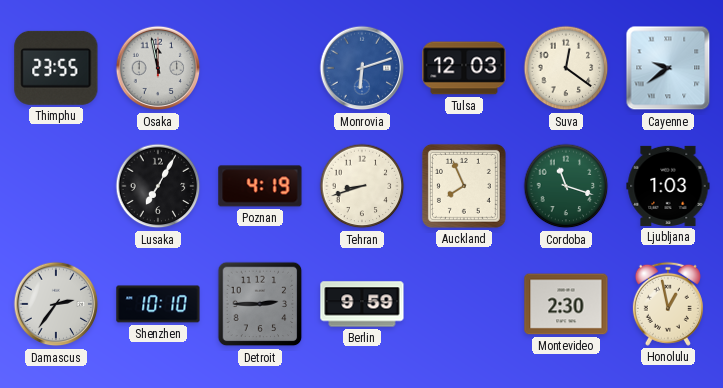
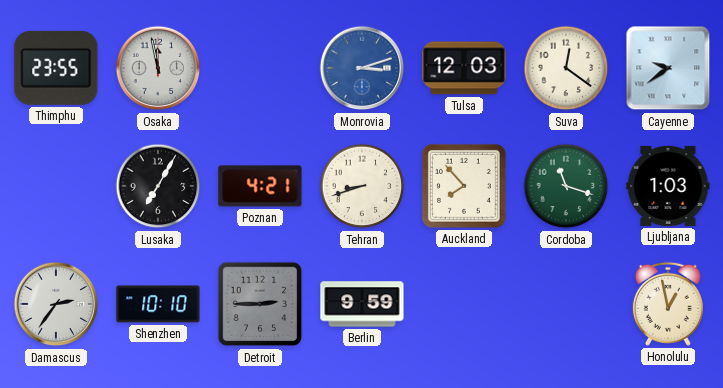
Monrovia: 6:12 -> 3:12
Poznan: 4:19 -> 4:21
Auckland: 7:56 -> 7:53
Montevideo: 2:30 -> none
